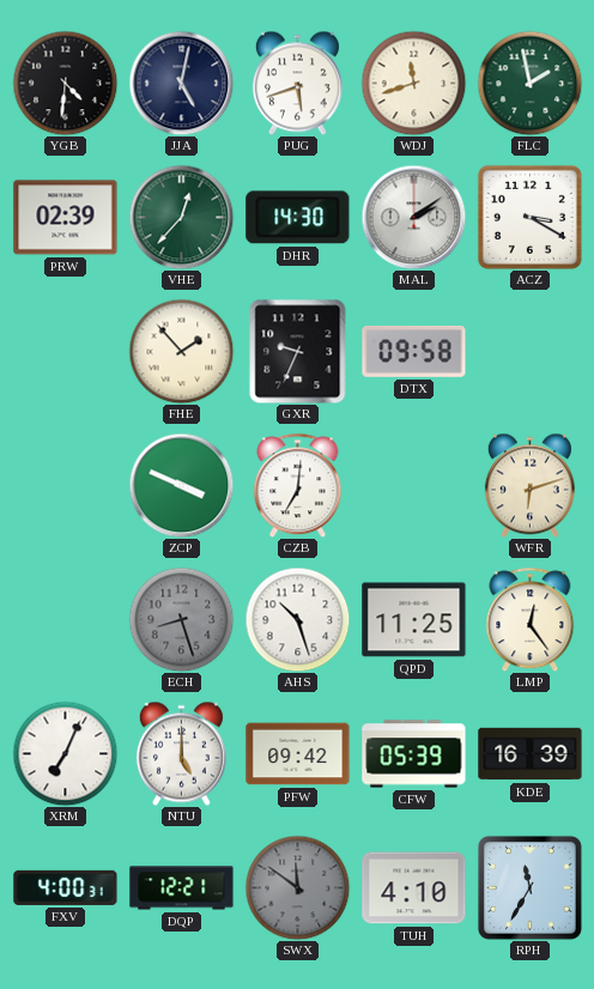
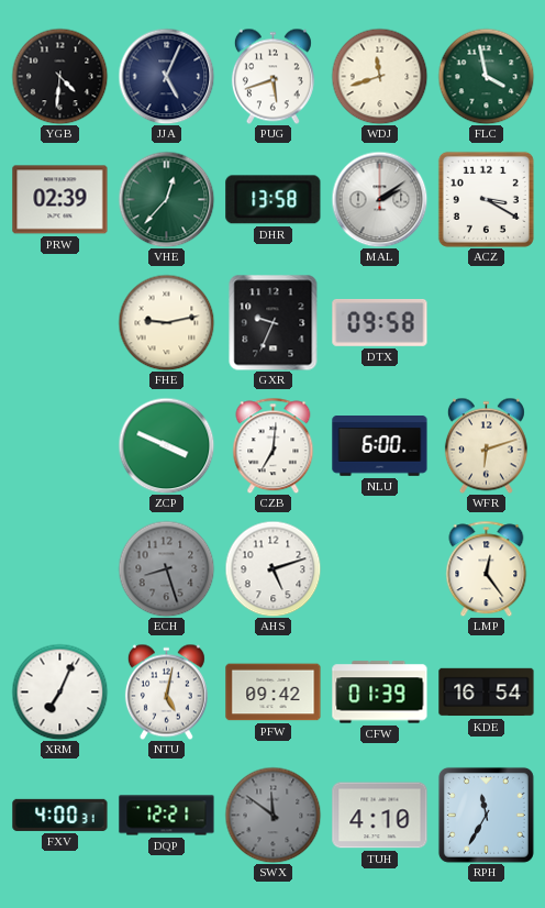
JJA: 5:02 -> 5:04
FLC: 1:58 -> 3:58
DHR: 14:30 -> 13:58
FHE: 1:53 -> 9:13
NLU: none -> 6:00
AHS: 10:27 -> 5:12
QPD: 11:25 -> none
NTU: 5:00 -> 5:02
CFW: 05:39 -> 01:39
KDE: 16:39 -> 16:54
